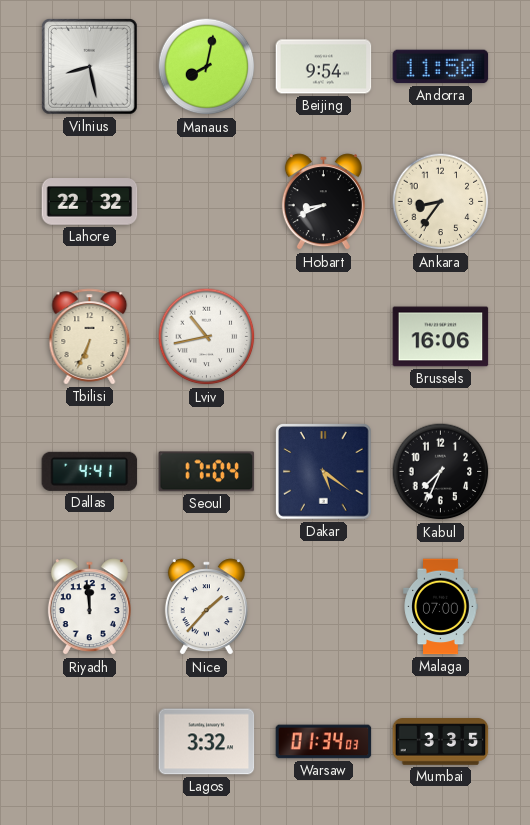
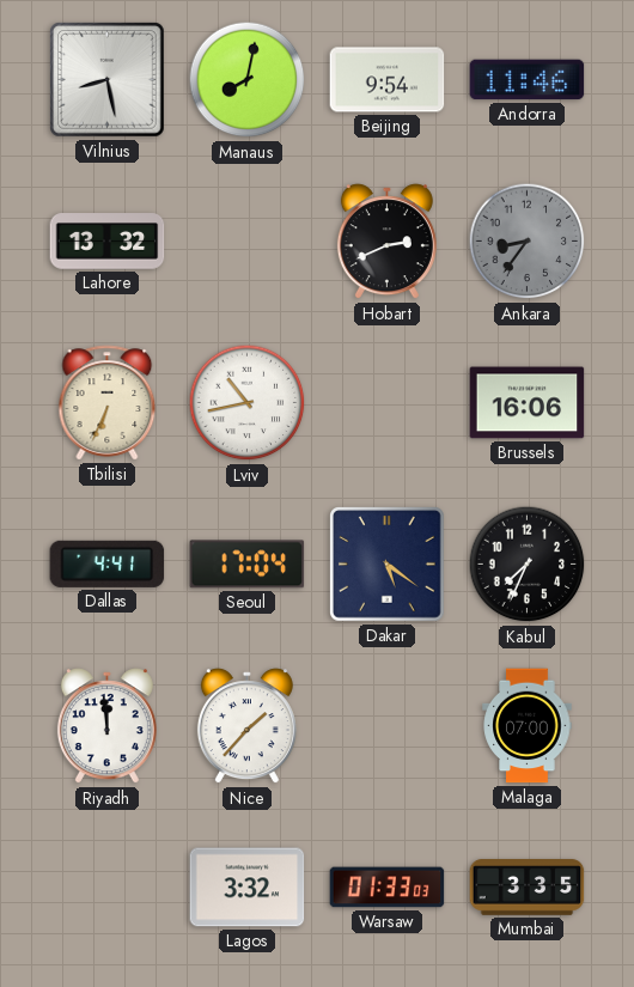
Andorra: 11:50 -> 11:46
Lahore: 22:32 -> 13:32
Hobart: 8:41 -> 2:41
Ankara dial: cream -> grey
Warsaw: 01:34 -> 01:33
